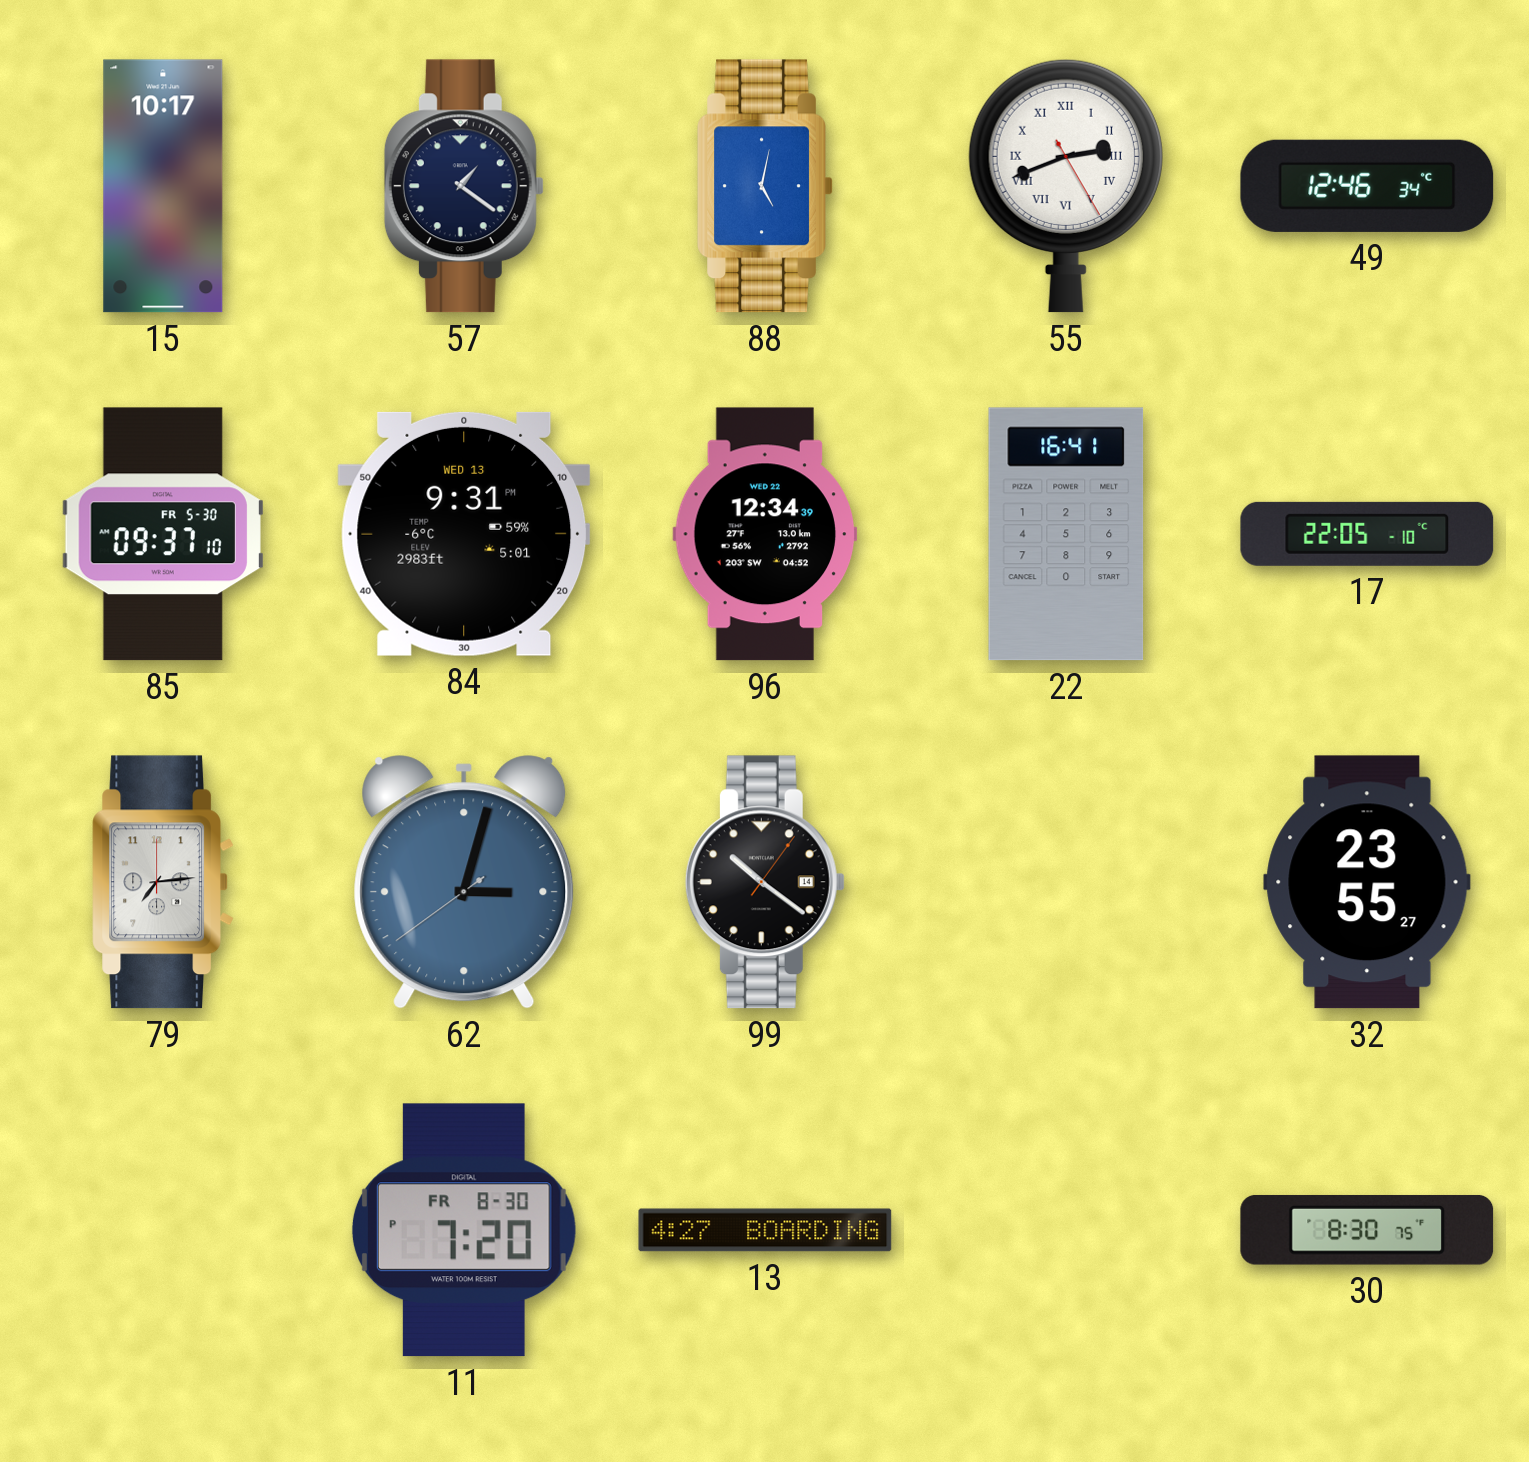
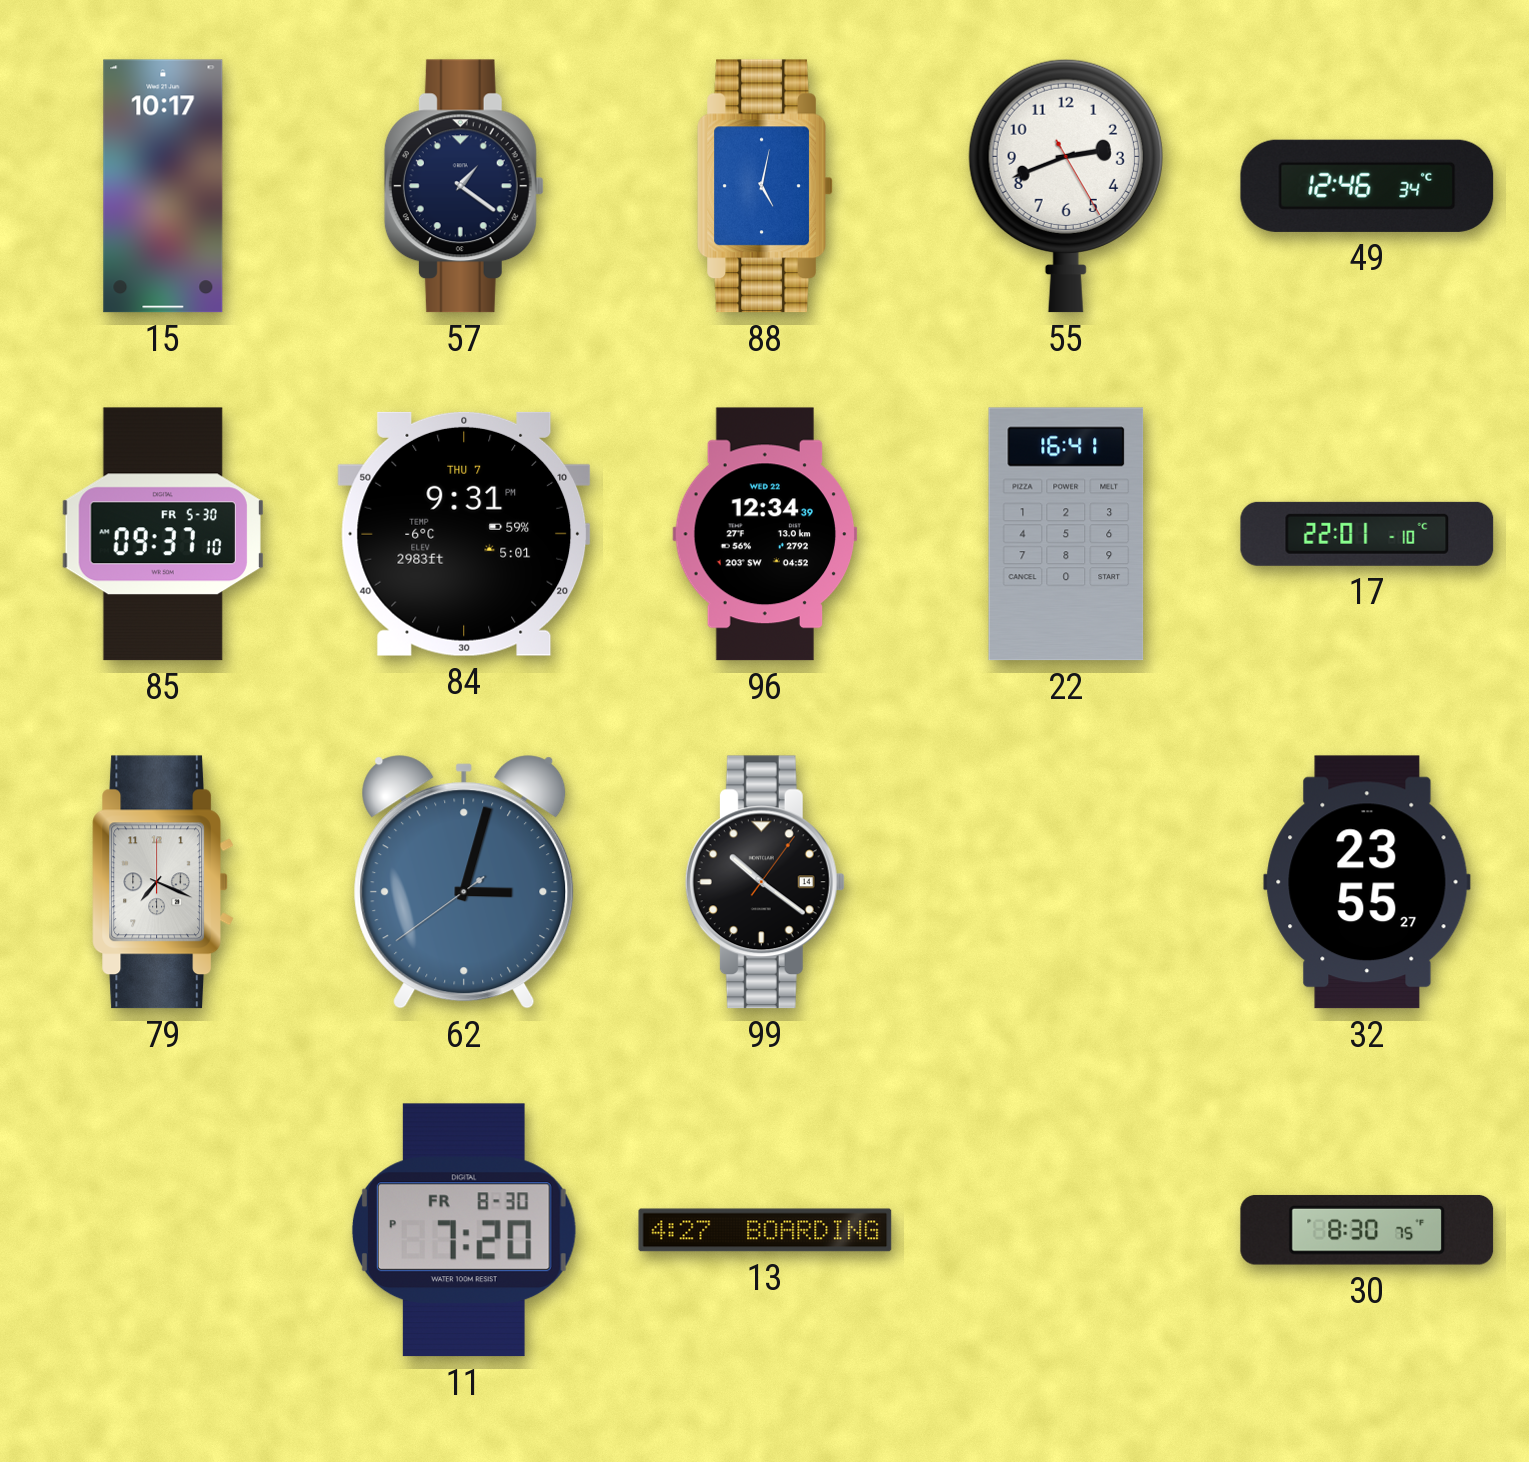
55 numerals: Roman -> Arabic
84 date: WED 13 -> THU 7
17: 22:05 -> 22:01
79: 7:14 -> 7:19
